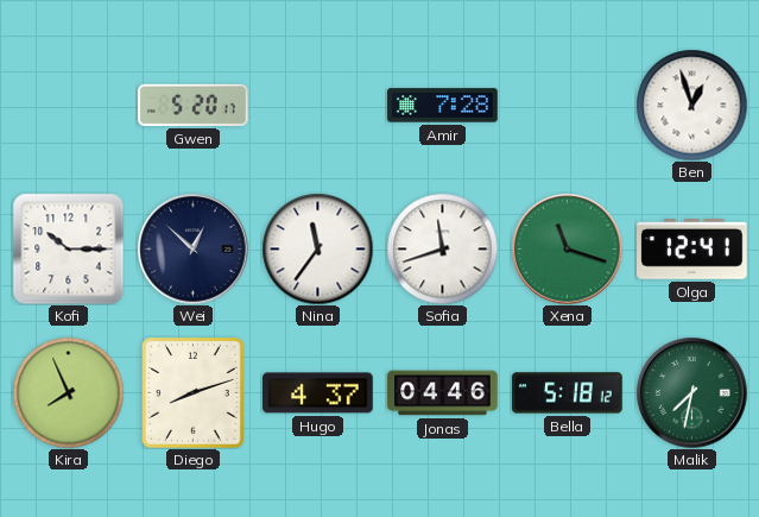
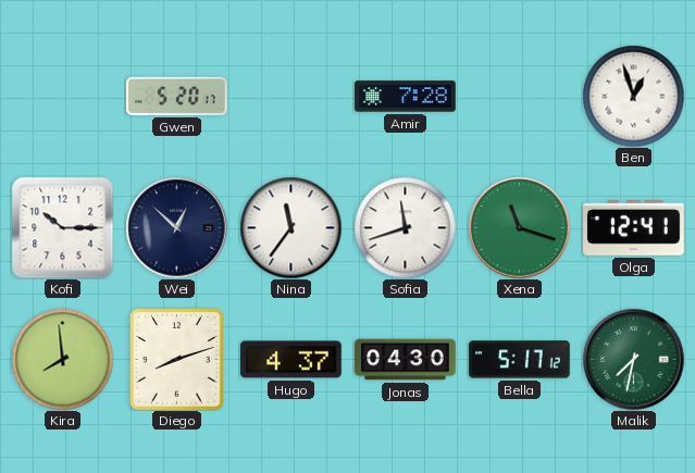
Kira: 7:56 -> 7:59
Jonas: 04:46 -> 04:30
Bella: 5:18 -> 5:17
